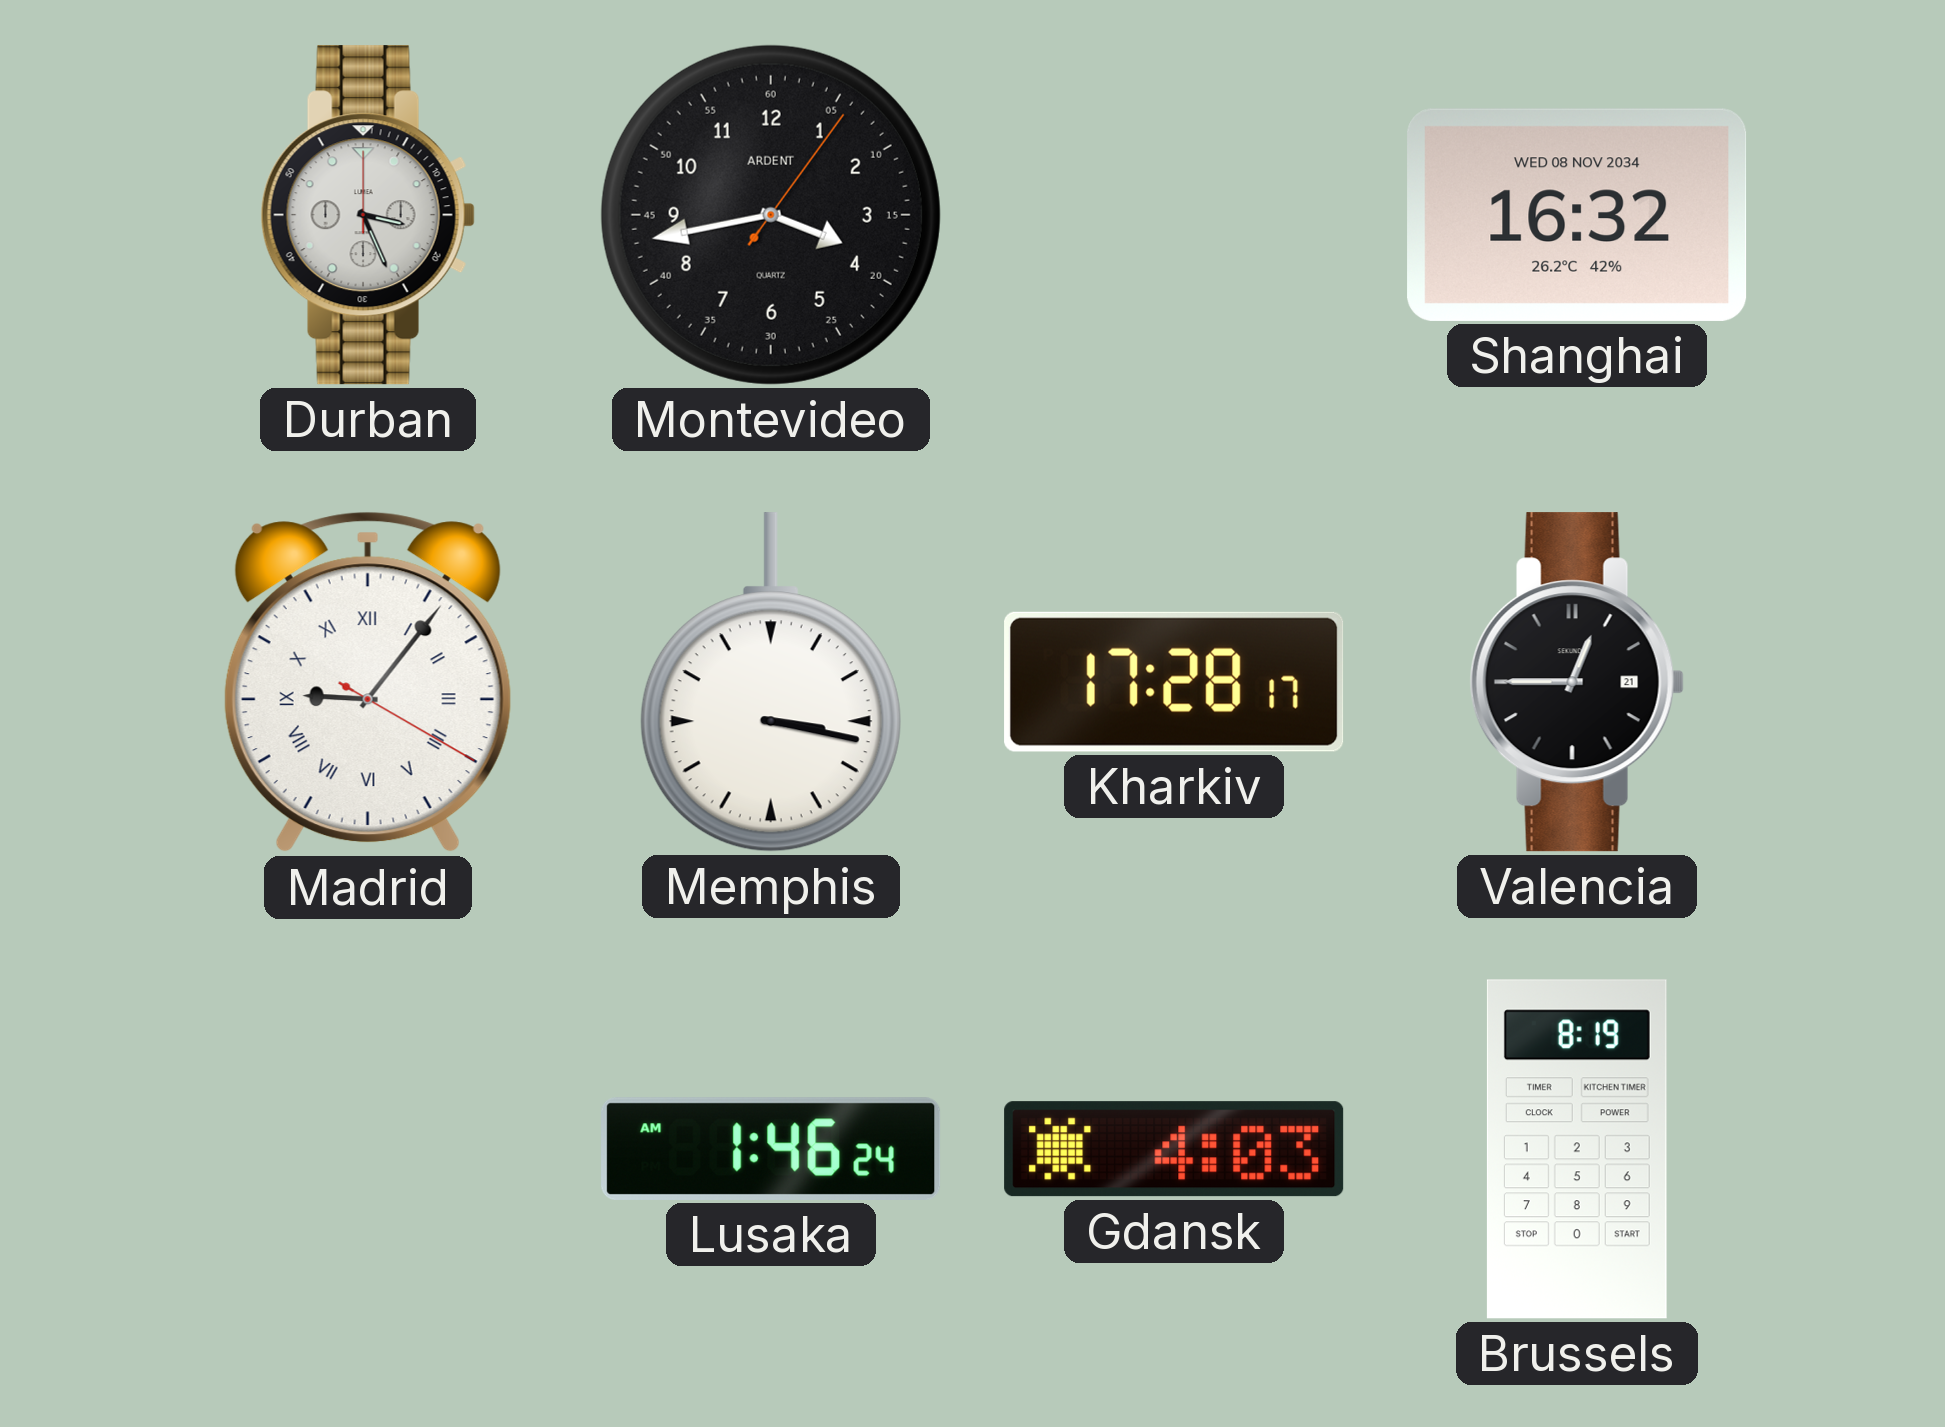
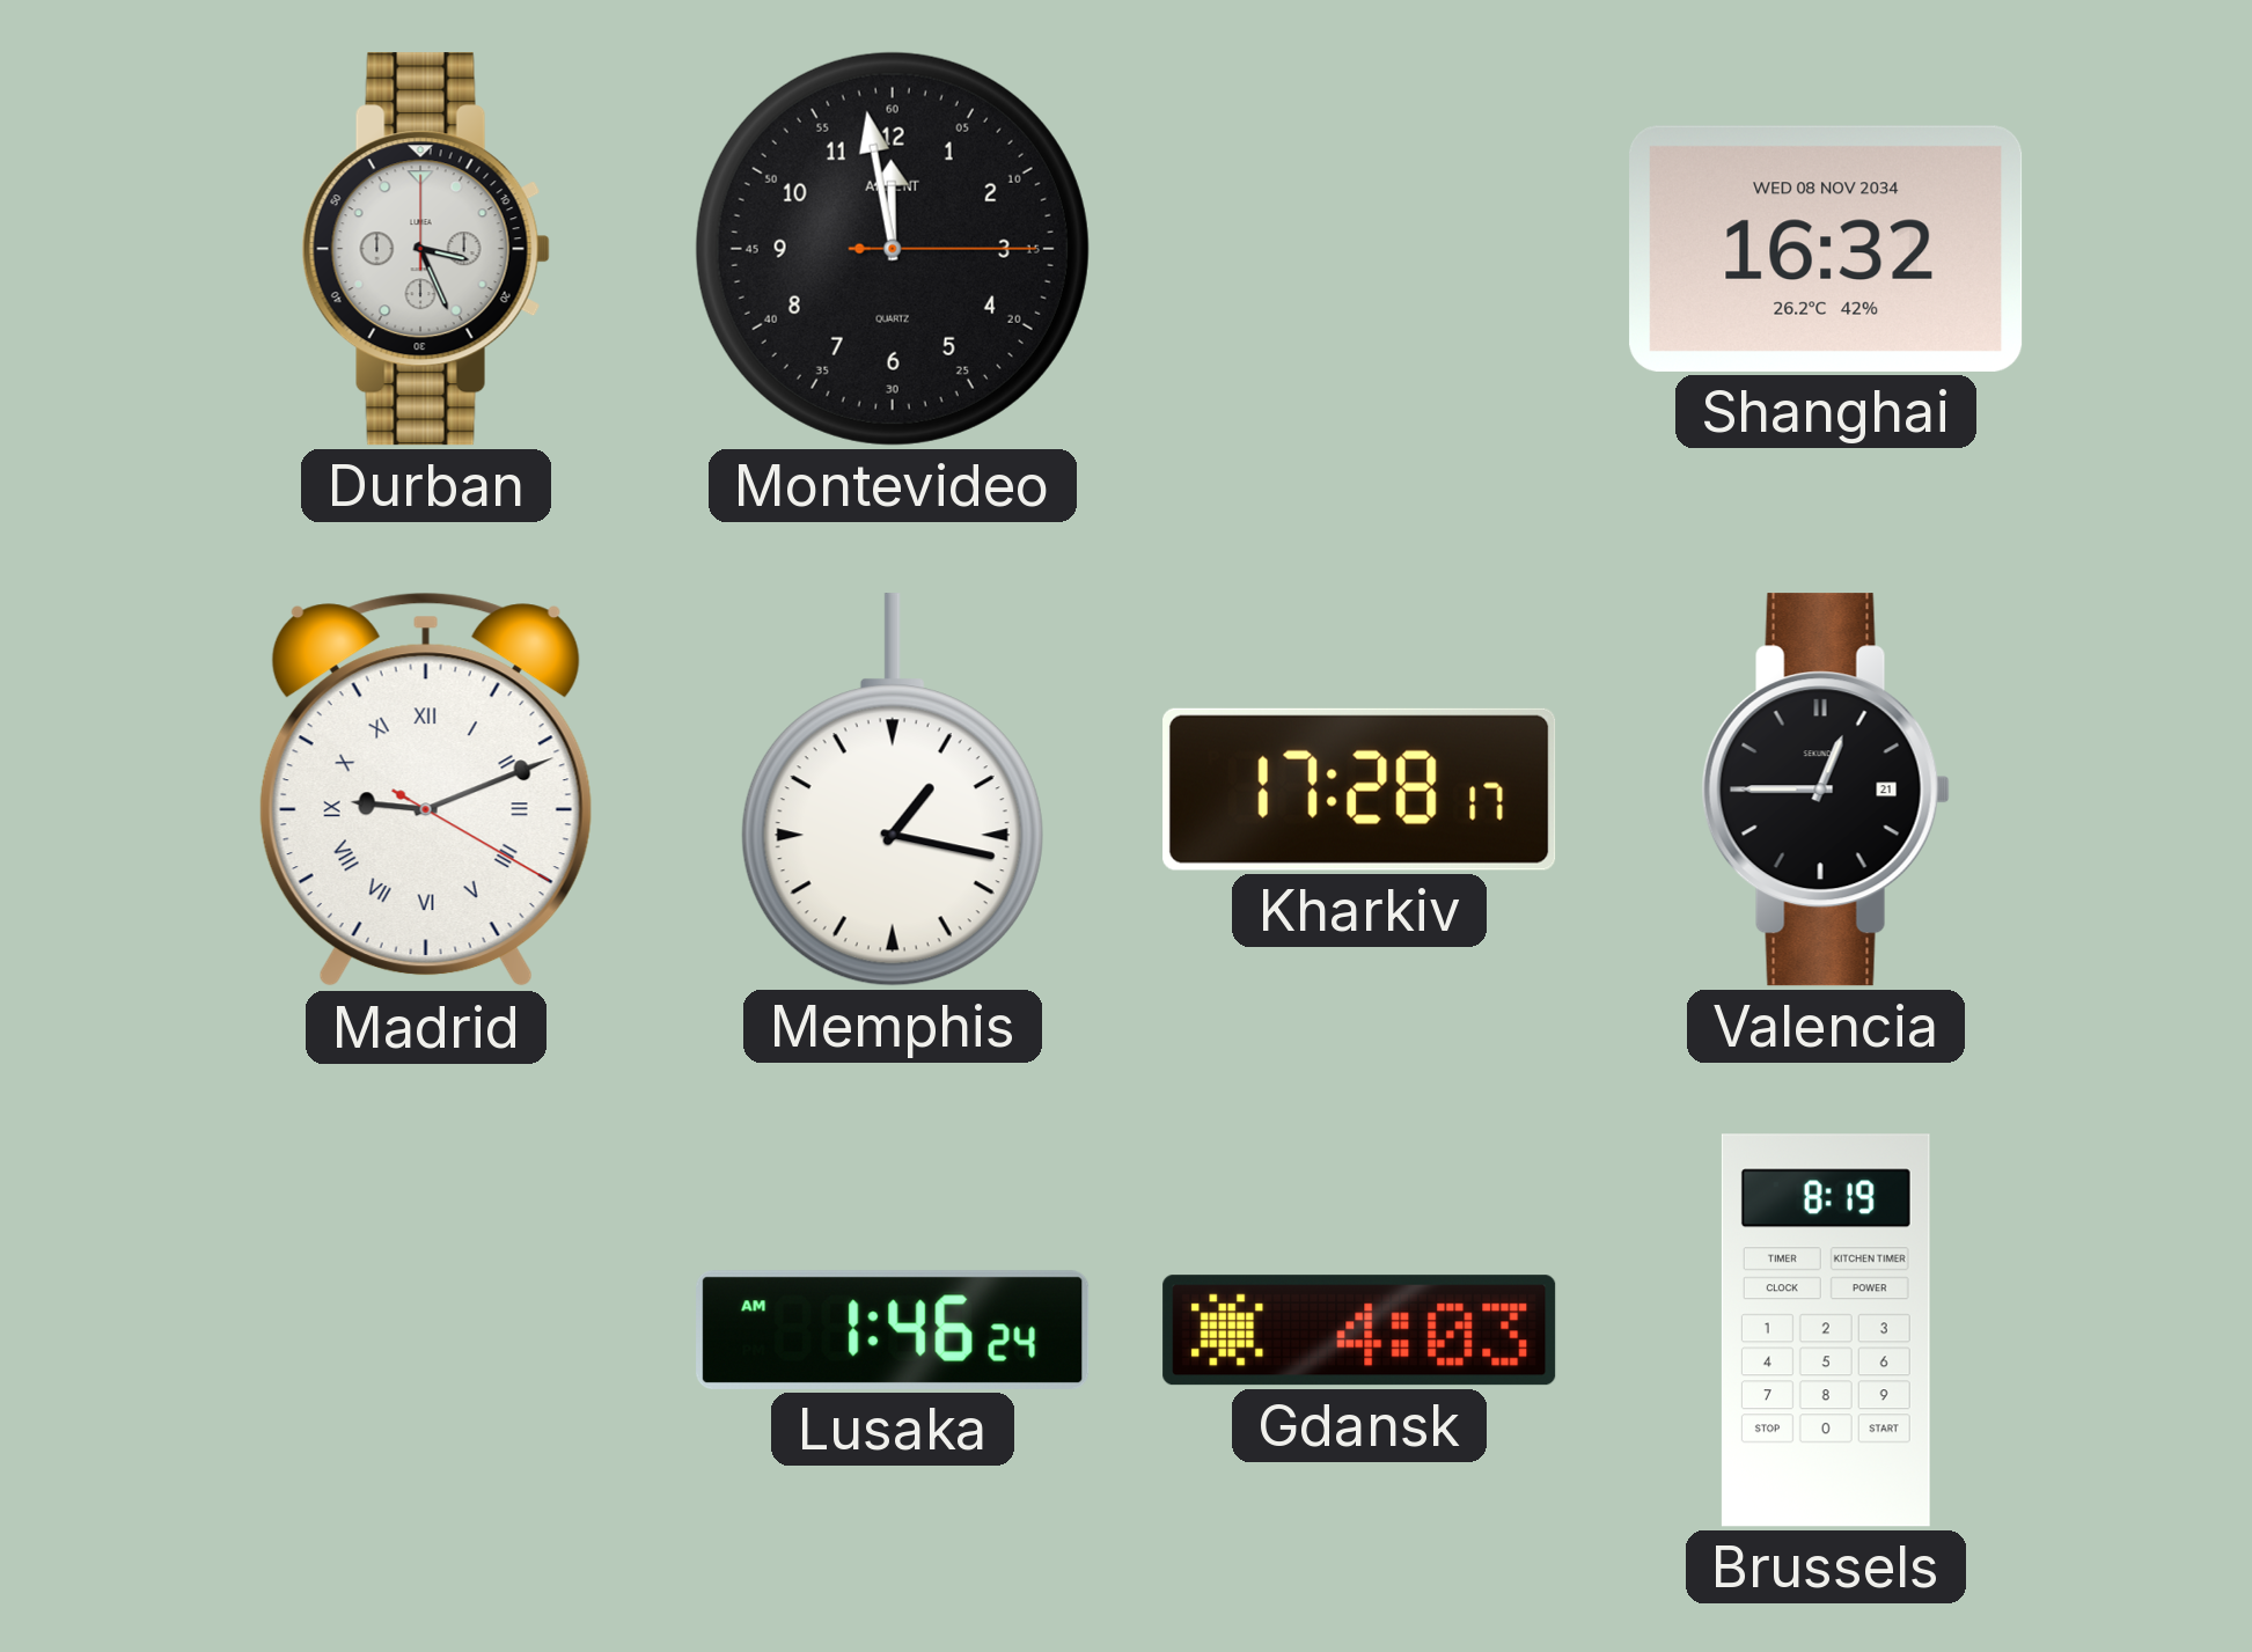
Montevideo: 3:43 -> 11:58
Madrid: 9:06 -> 9:11
Memphis: 3:17 -> 1:17
